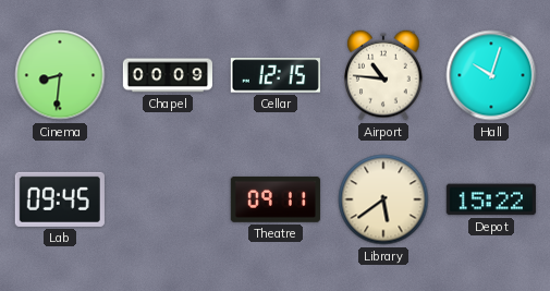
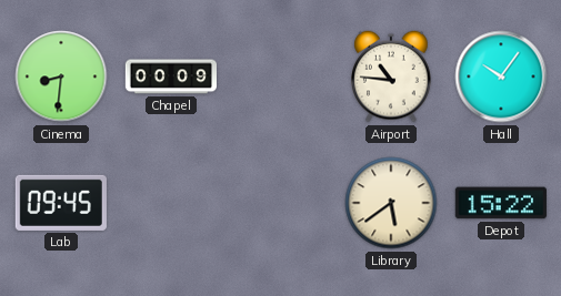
Cellar: 12:15 -> none
Hall: 10:03 -> 10:06
Theatre: 09:11 -> none
